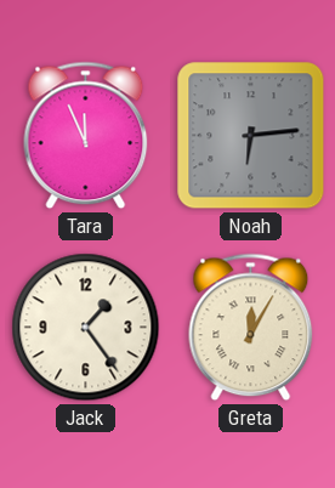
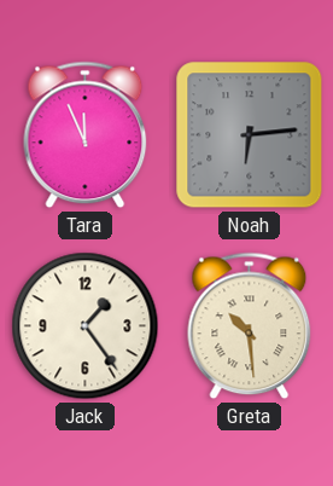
Greta: 12:05 -> 10:29
